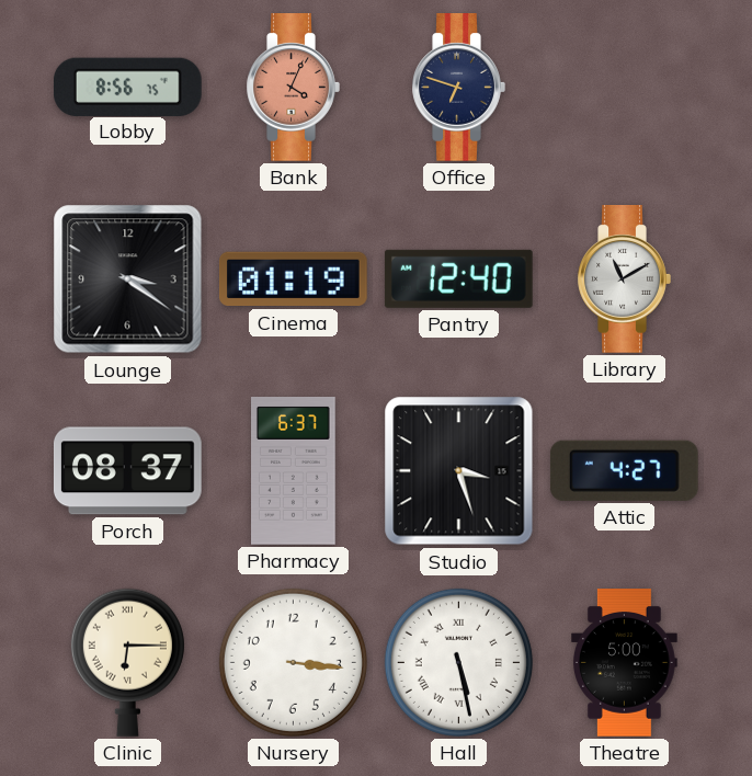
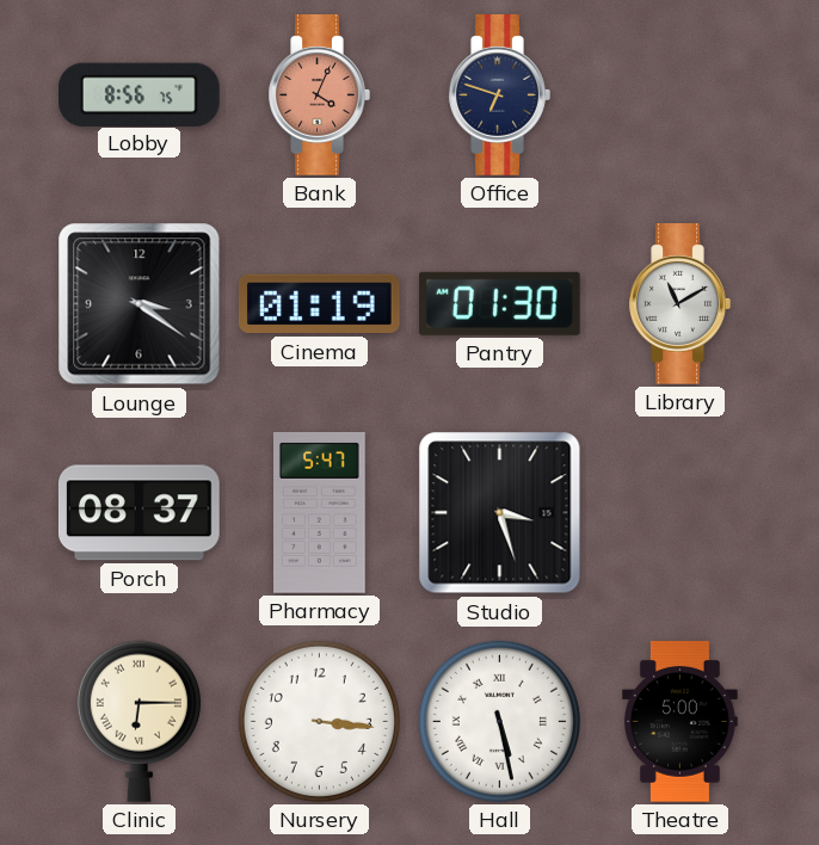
Pantry: 12:40 -> 01:30
Pharmacy: 6:37 -> 5:47
Attic: 4:27 -> none
